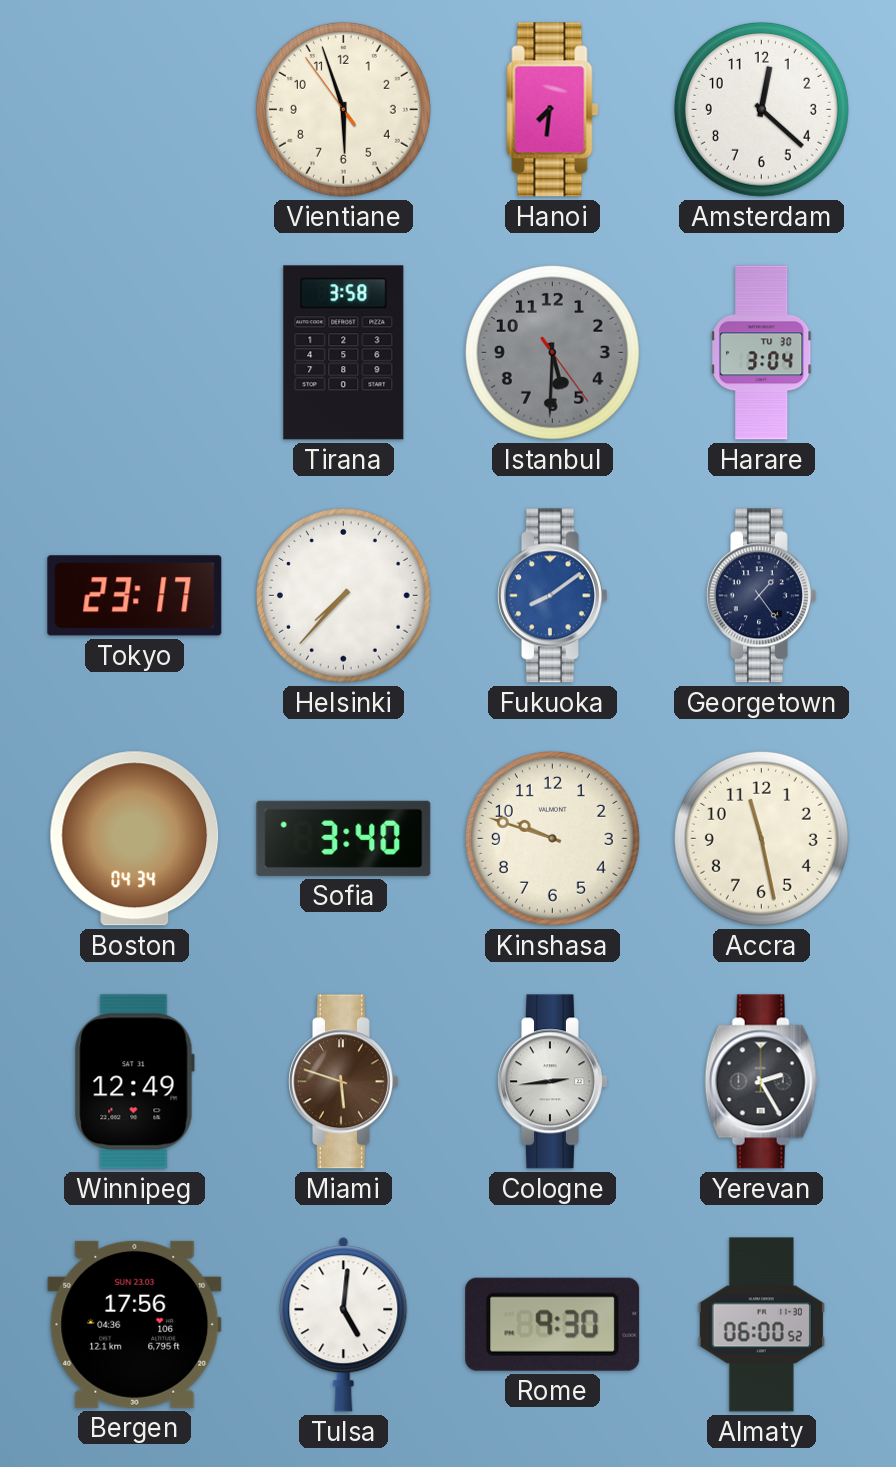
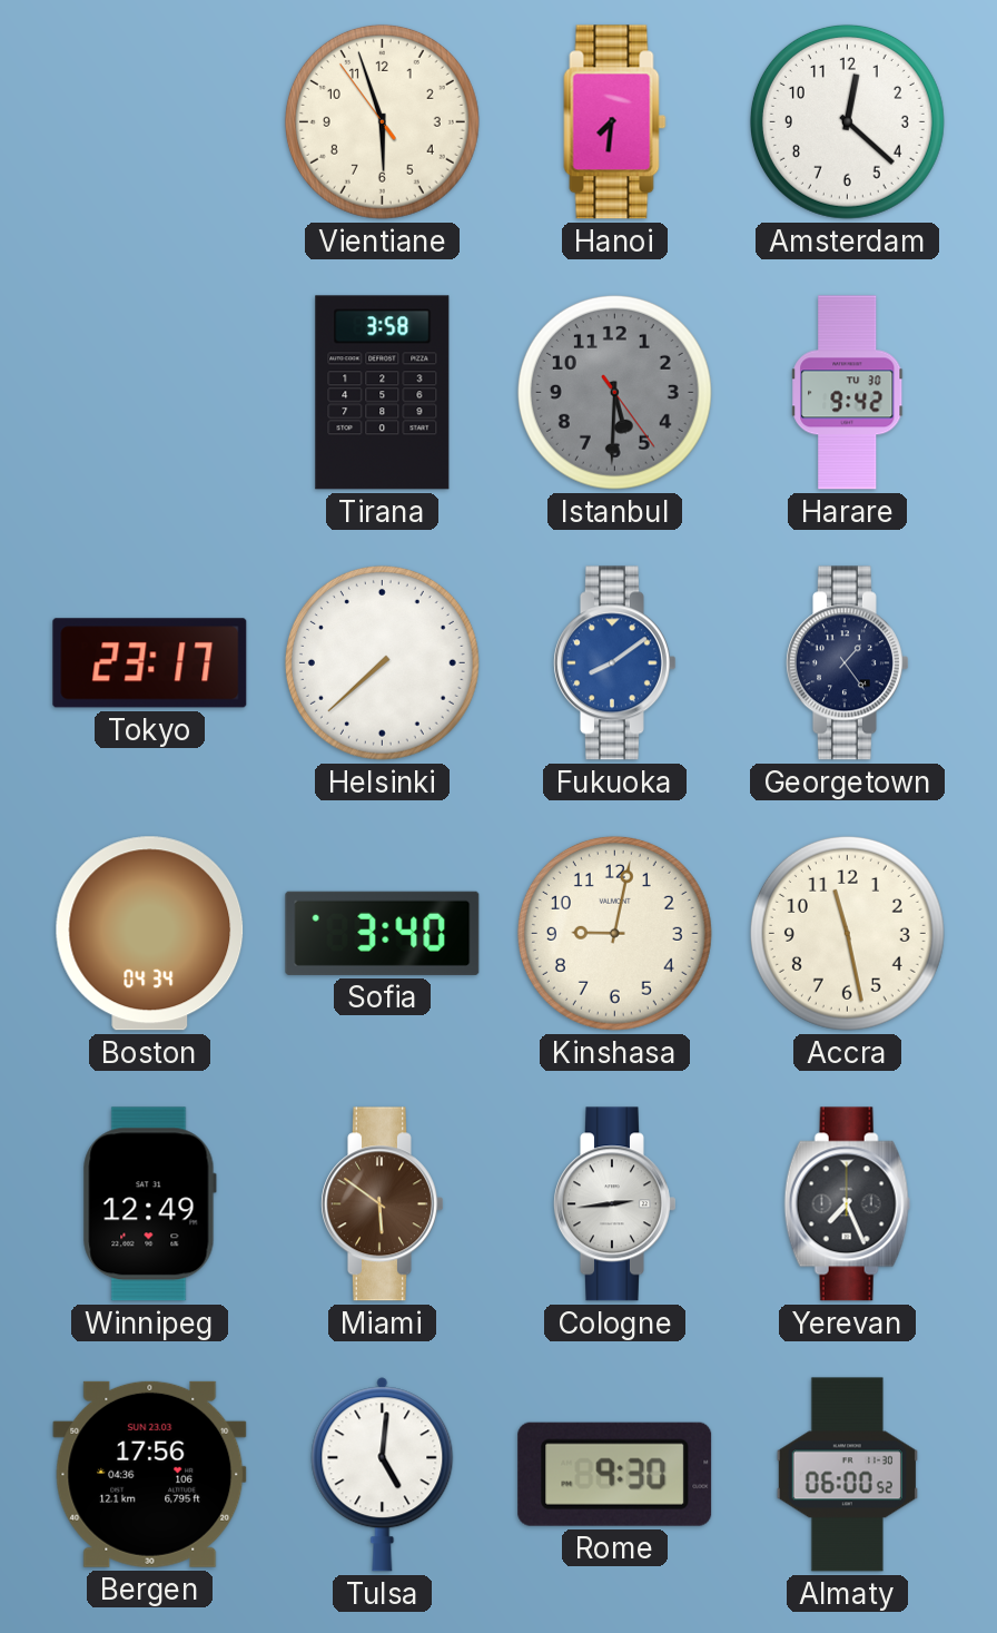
Harare: 3:04 -> 9:42
Helsinki: 7:37 -> 7:38
Kinshasa: 9:48 -> 9:02
Miami: 5:48 -> 5:51
Yerevan: 2:25 -> 7:26
